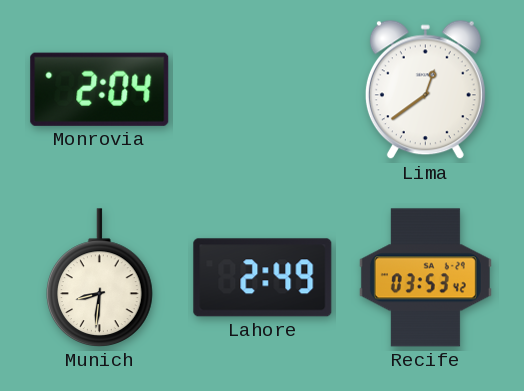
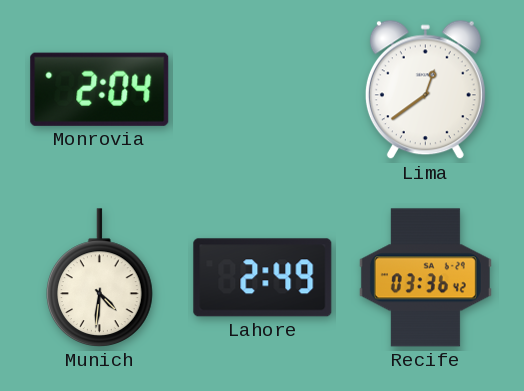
Munich: 8:31 -> 4:31
Recife: 03:53 -> 03:36
